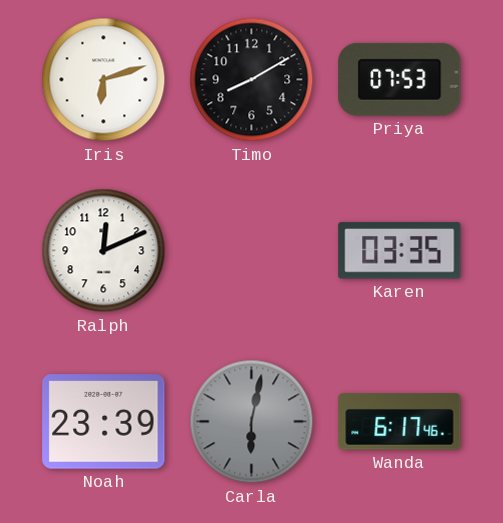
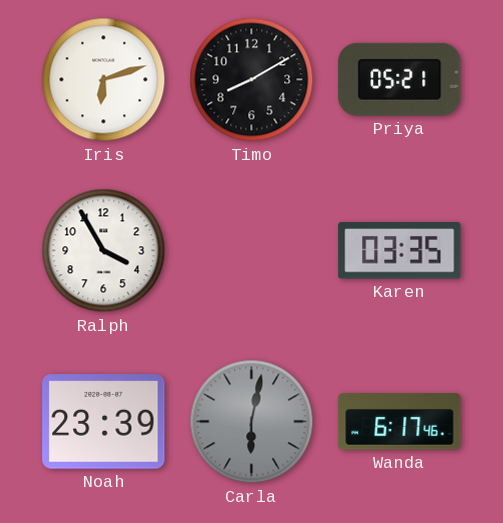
Priya: 07:53 -> 05:21
Ralph: 12:11 -> 3:55
